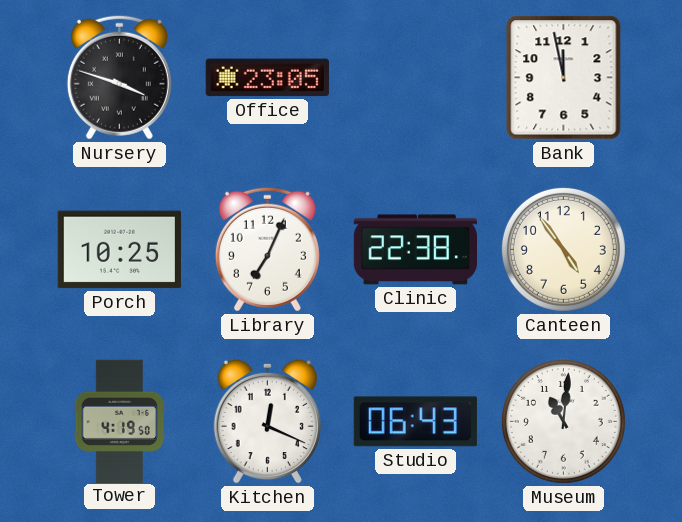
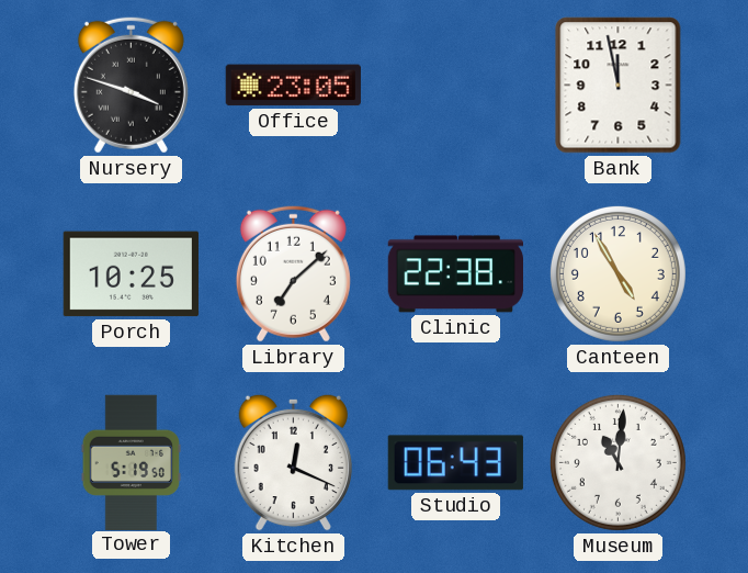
Library: 7:04 -> 7:08
Canteen: 4:54 -> 4:55
Tower: 4:19 -> 5:19
